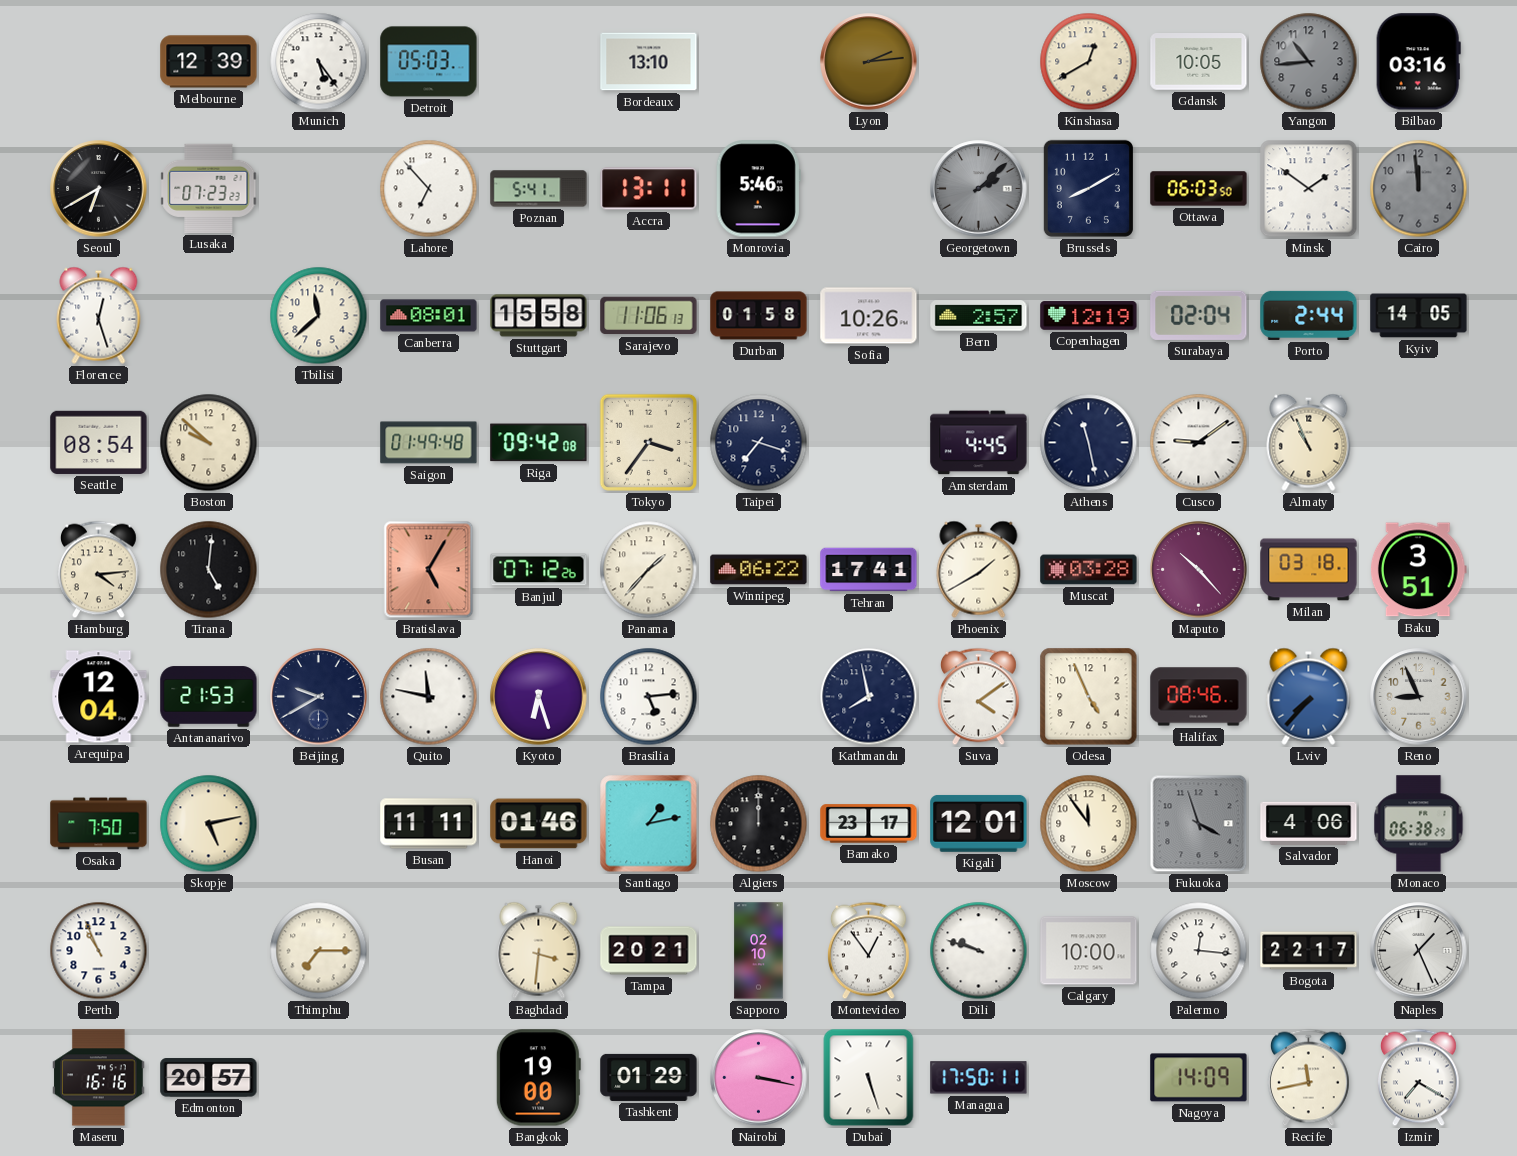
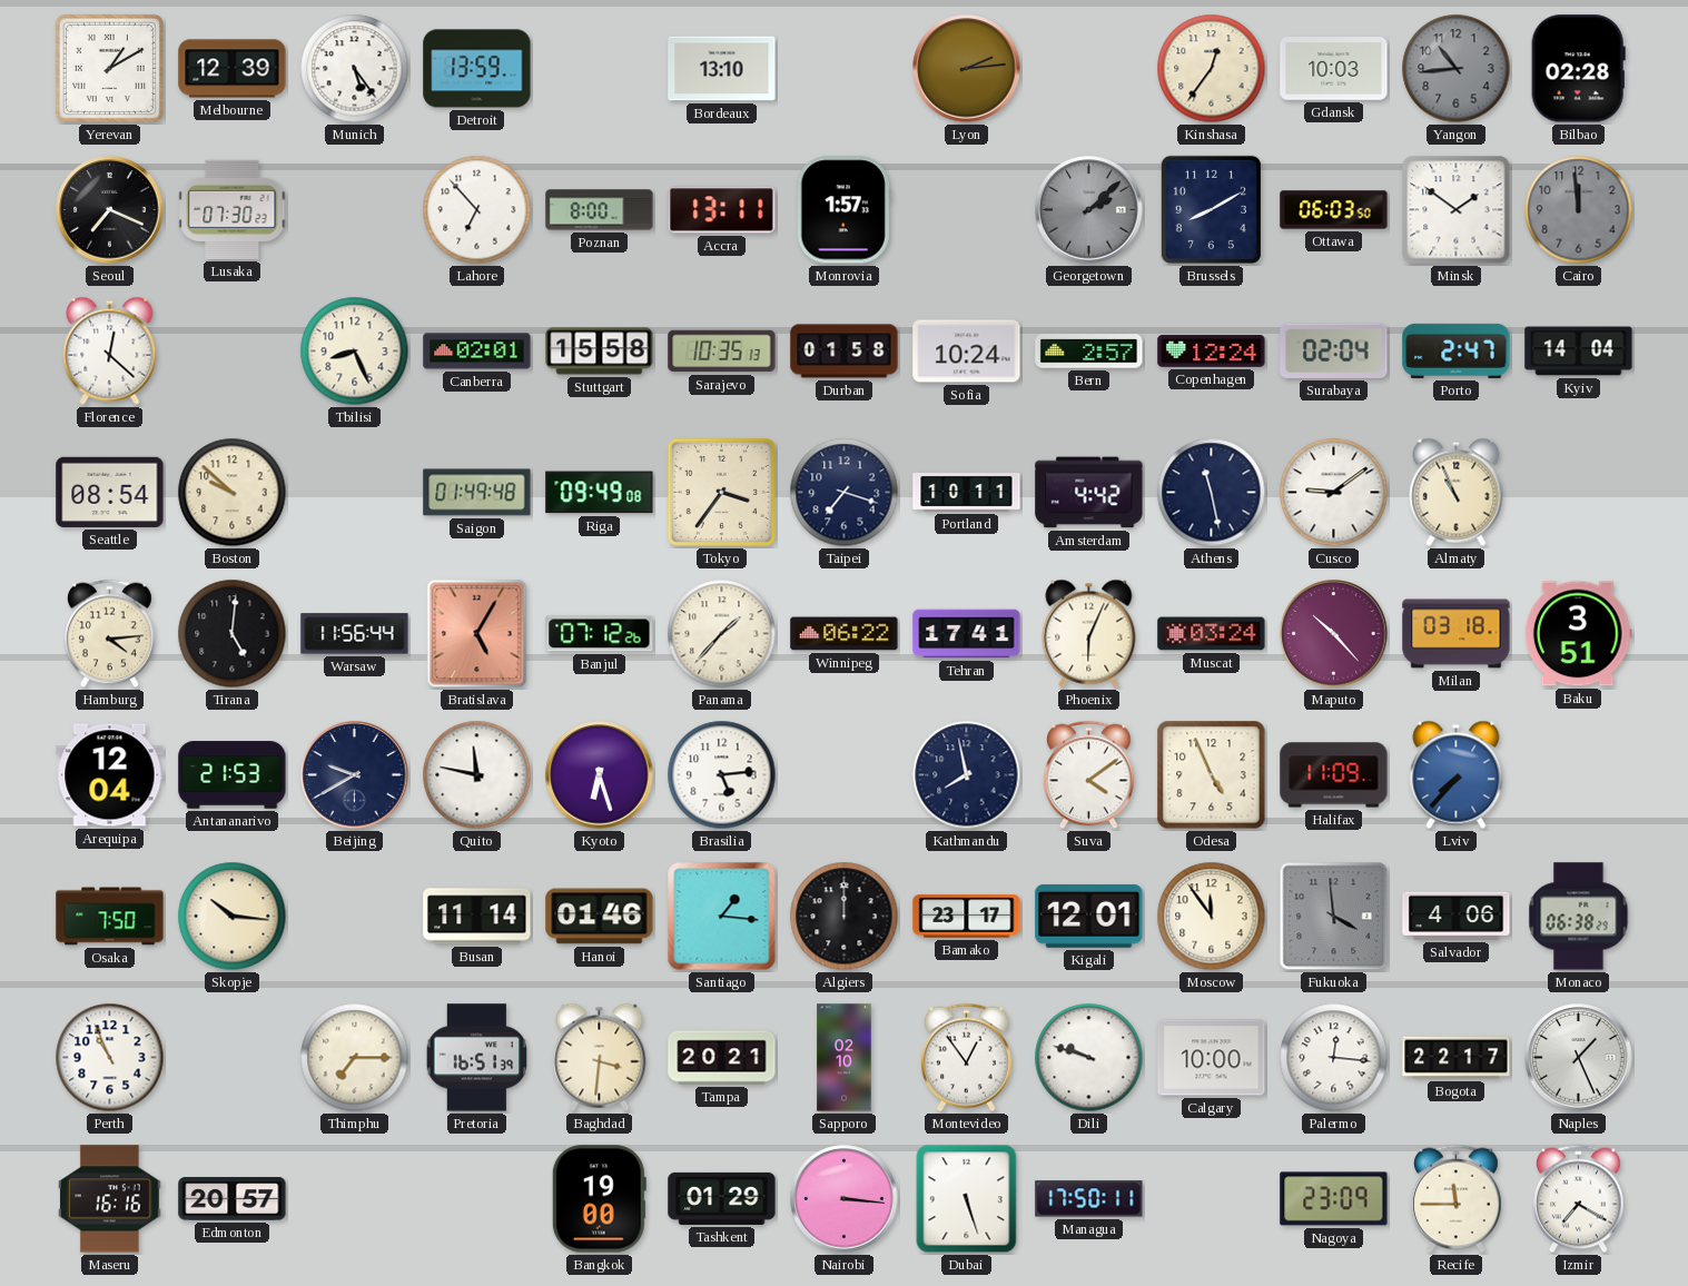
Yerevan: none -> 1:10
Detroit: 05:03 -> 13:59
Kinshasa: 12:40 -> 12:36
Gdansk: 10:05 -> 10:03
Bilbao: 03:16 -> 02:28
Seoul: 6:40 -> 7:19
Lusaka: 07:23 -> 07:30
Poznan: 5:41 -> 8:00
Monrovia: 5:46 -> 1:57
Florence: 12:27 -> 12:22
Tbilisi: 11:38 -> 8:26
Canberra: 08:01 -> 02:01
Sarajevo: 11:06 -> 10:35
Sofia: 10:26 -> 10:24
Copenhagen: 12:19 -> 12:24
Porto: 2:44 -> 2:47
Kyiv: 14:05 -> 14:04
Riga: 09:42 -> 09:49
Portland: none -> 10:11
Amsterdam: 4:45 -> 4:42
Warsaw: none -> 11:56
Phoenix: 1:40 -> 6:04
Muscat: 03:28 -> 03:24
Halifax: 08:46 -> 11:09
Reno: 8:56 -> none
Skopje: 5:13 -> 10:16
Busan: 11:11 -> 11:14
Santiago: 1:13 -> 1:16
Fukuoka: 3:57 -> 3:59
Pretoria: none -> 16:51
Nairobi: 3:17 -> 3:16
Nagoya: 14:09 -> 23:09
Recife: 11:43 -> 11:45
